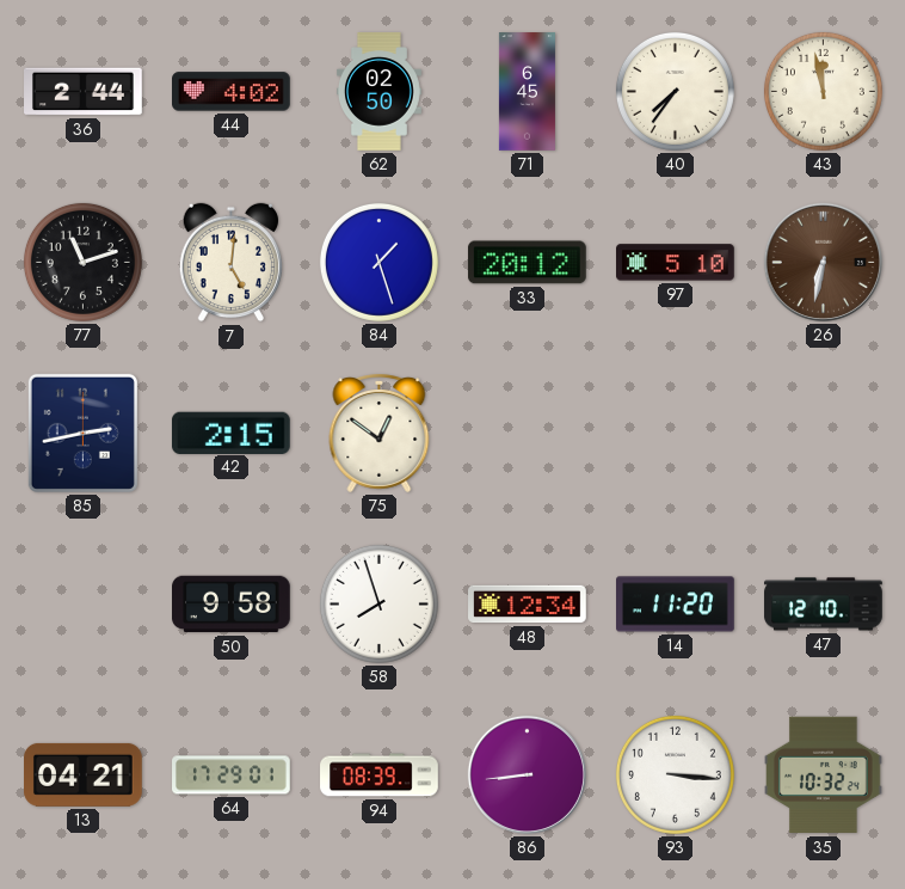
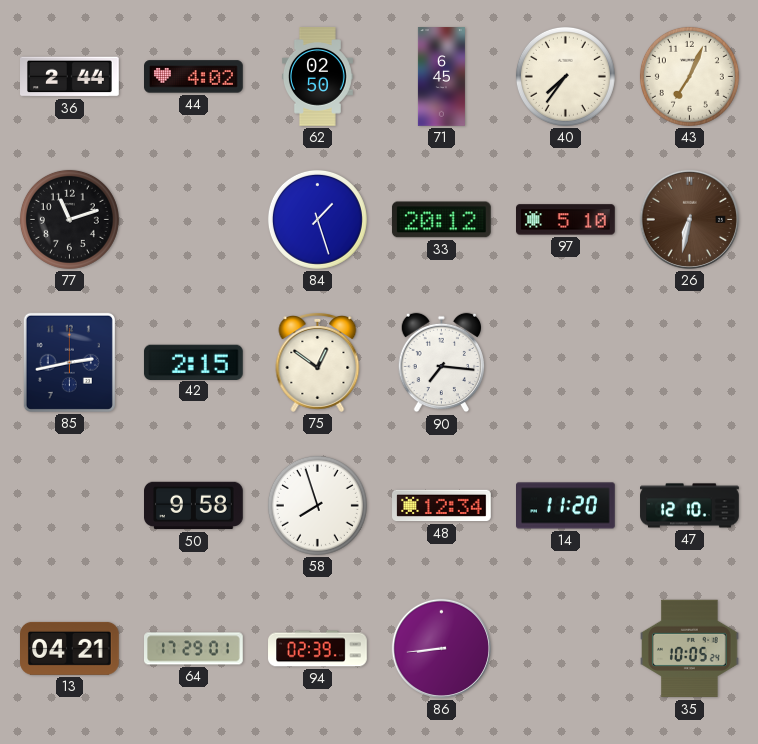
43: 11:58 -> 7:04
7: 5:01 -> none
90: none -> 7:16
94: 08:39 -> 02:39
93: 3:16 -> none
35: 10:32 -> 10:05
